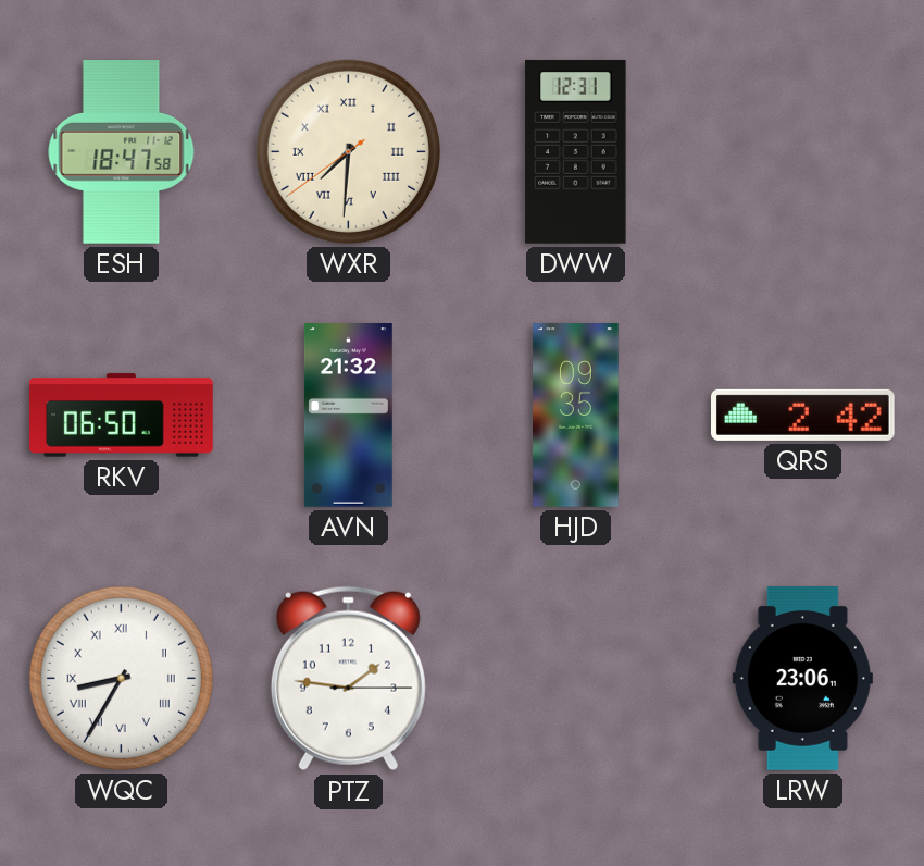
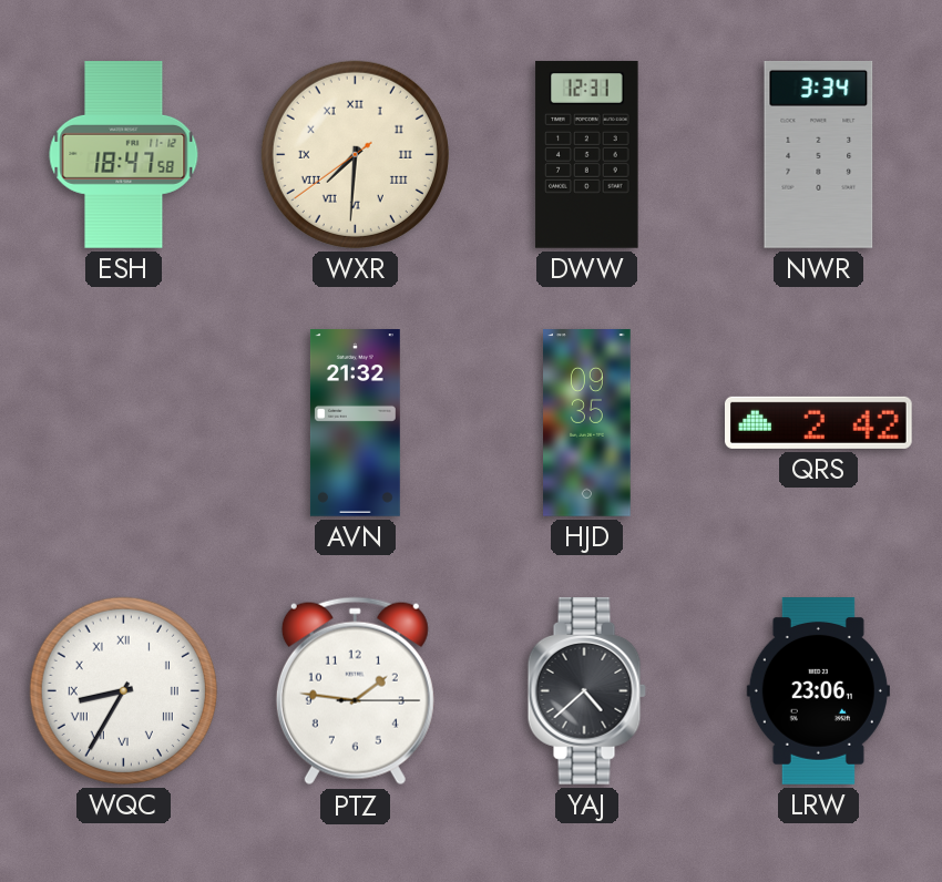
NWR: none -> 3:34
RKV: 06:50 -> none
YAJ: none -> 4:38
